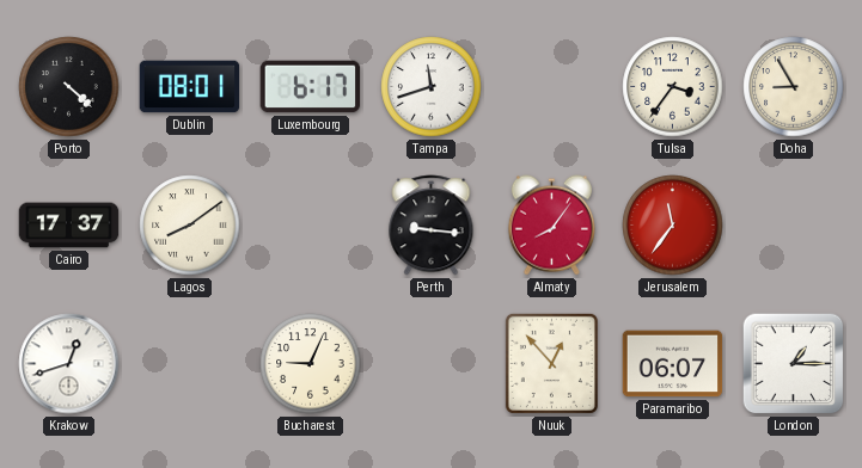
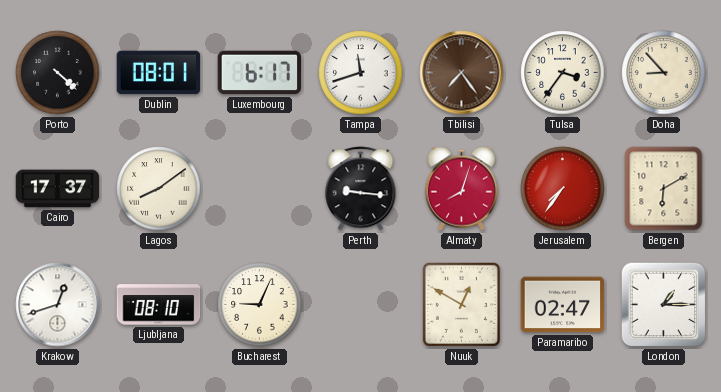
Tbilisi: none -> 7:24
Doha: 8:55 -> 8:53
Almaty: 8:06 -> 8:03
Jerusalem: 11:36 -> 7:36
Bergen: none -> 6:10
Ljubljana: none -> 08:10
Nuuk: 12:53 -> 12:50
Paramaribo: 06:07 -> 02:47
